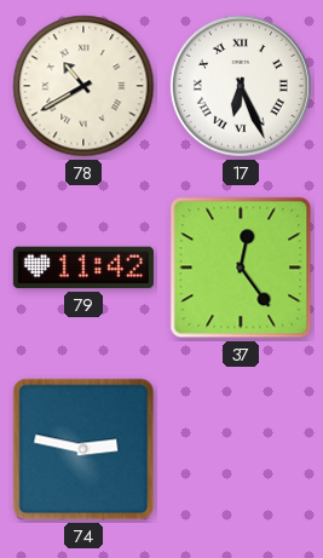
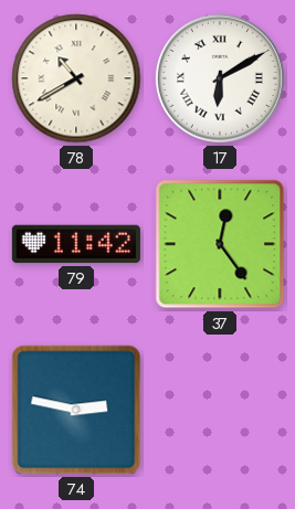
17: 6:26 -> 6:10
